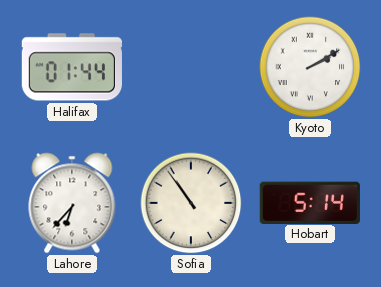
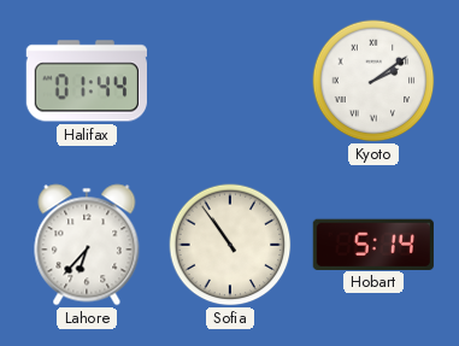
Kyoto: 2:10 -> 2:09
